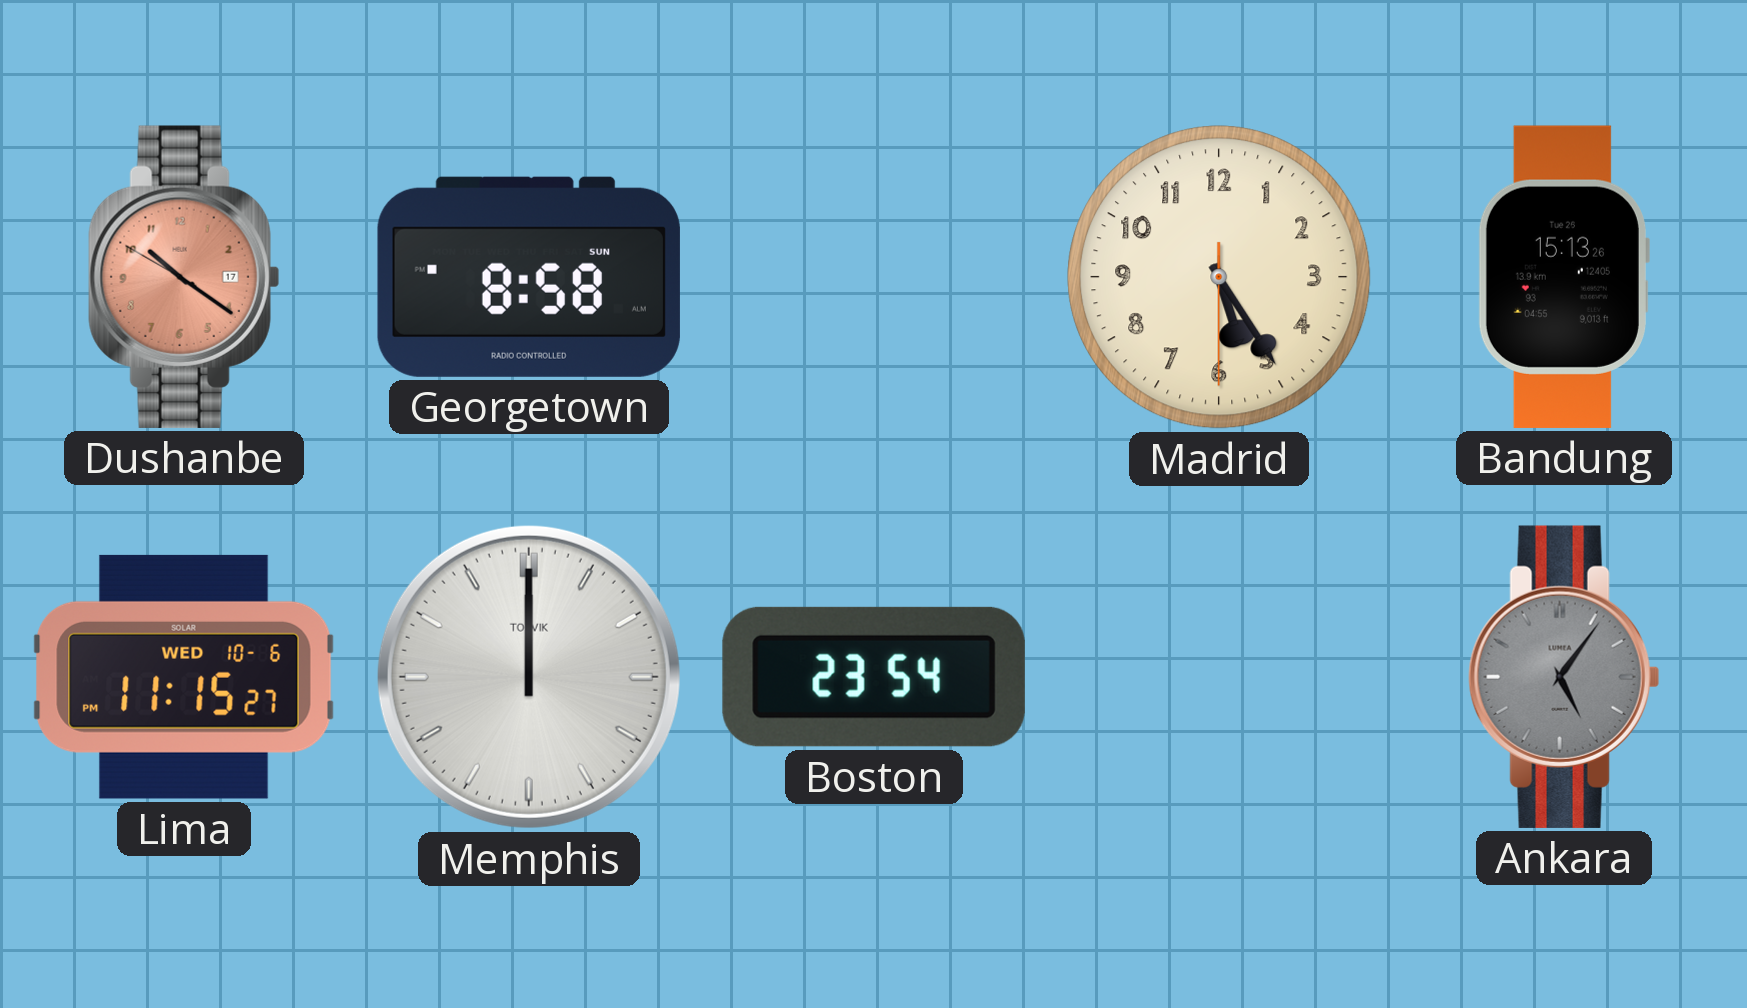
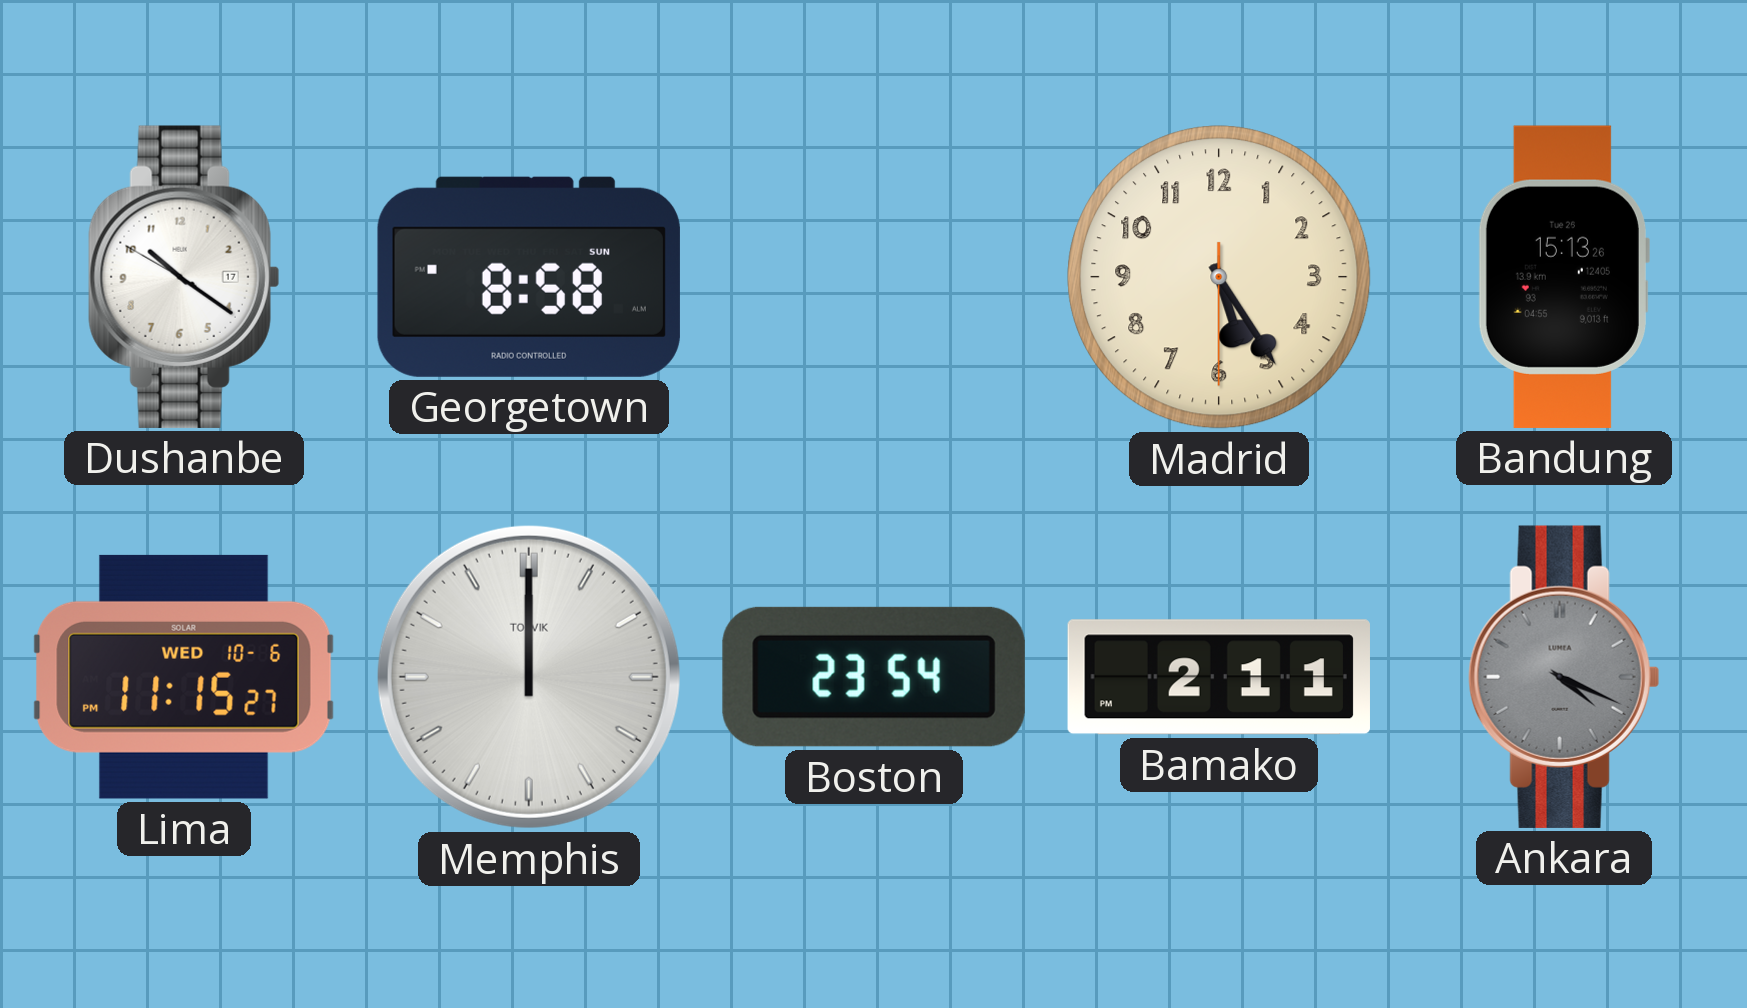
Dushanbe dial: salmon -> white
Bamako: none -> 2:11
Ankara: 5:06 -> 4:19
